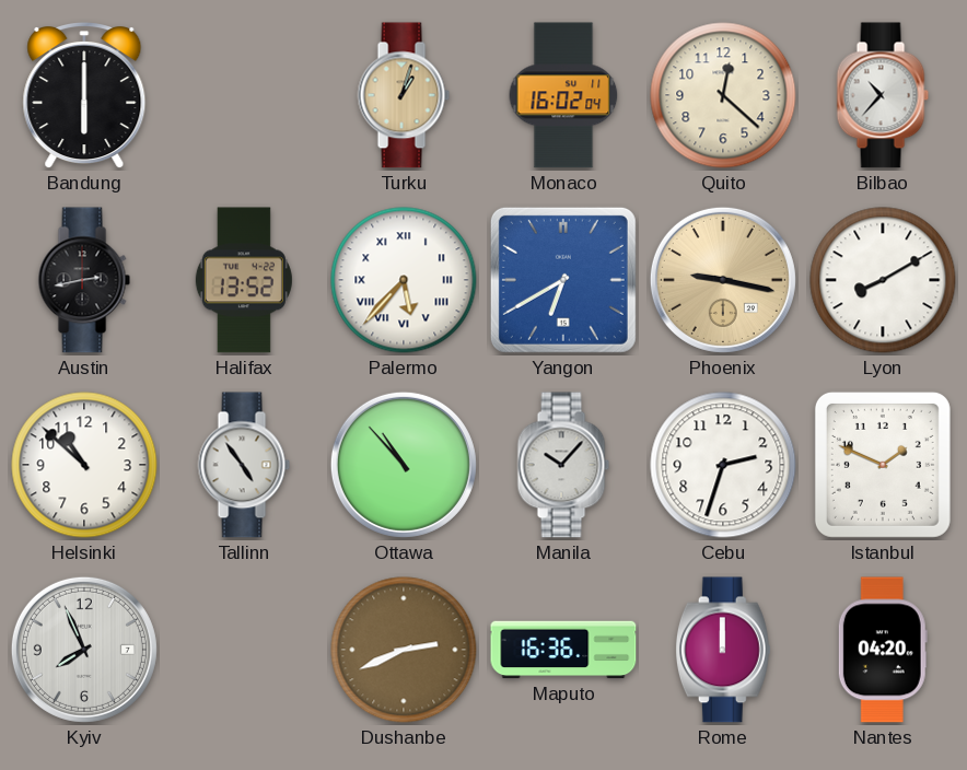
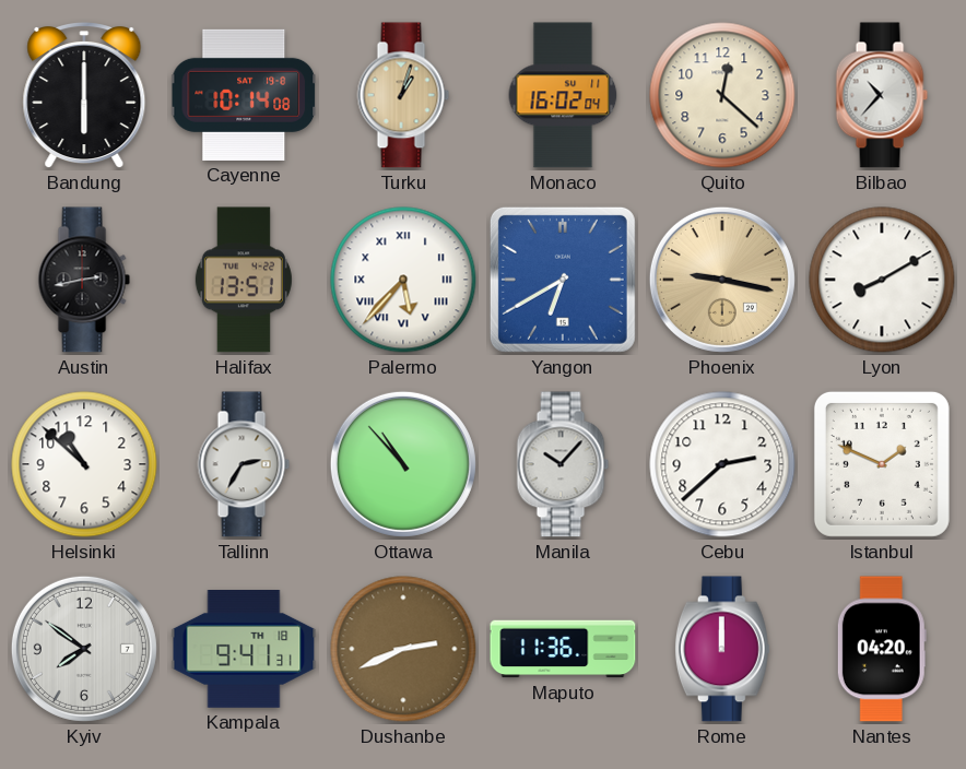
Cayenne: none -> 10:14
Halifax: 13:52 -> 13:51
Tallinn: 4:54 -> 2:35
Cebu: 2:33 -> 2:38
Kyiv: 7:56 -> 7:51
Kampala: none -> 9:41
Maputo: 16:36 -> 11:36
